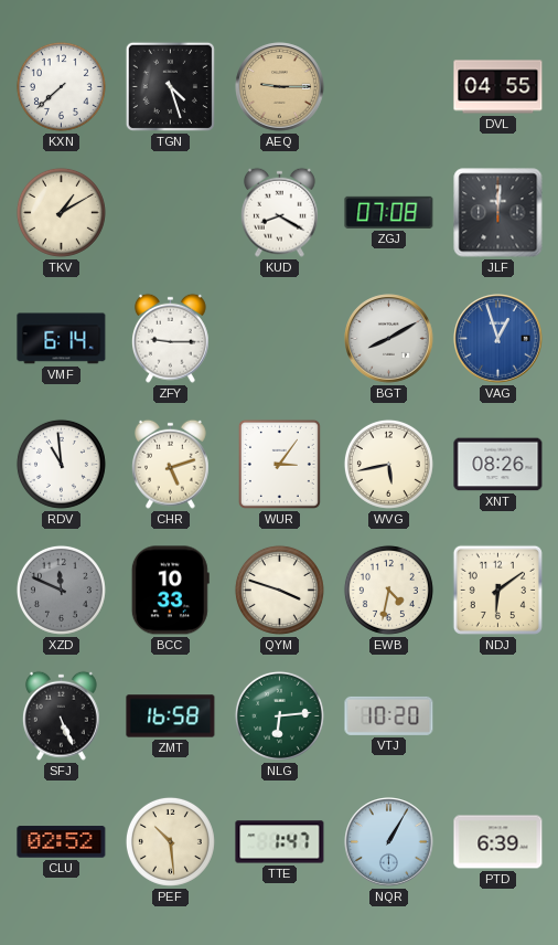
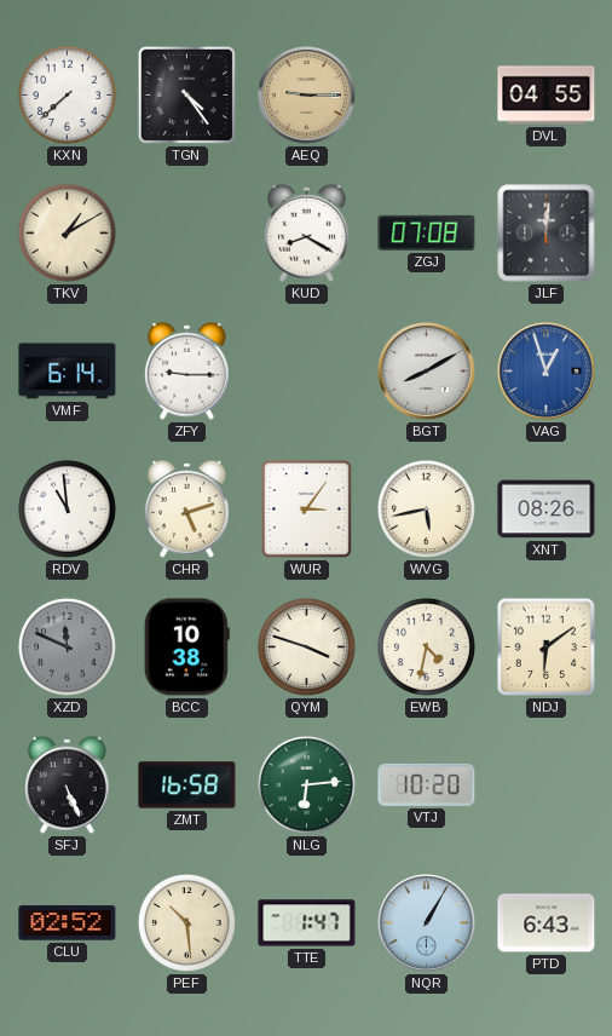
TGN: 4:27 -> 4:24
BCC: 10:33 -> 10:38
PTD: 6:39 -> 6:43
